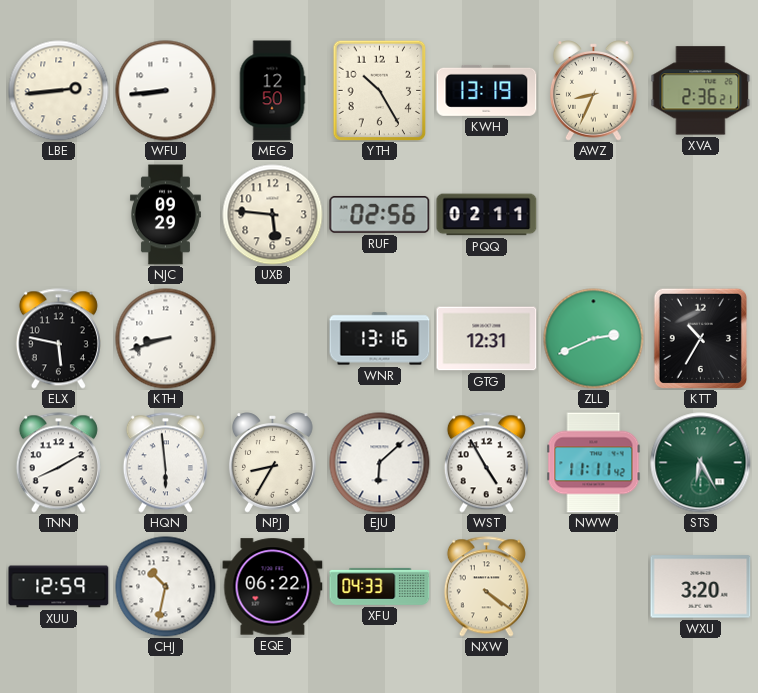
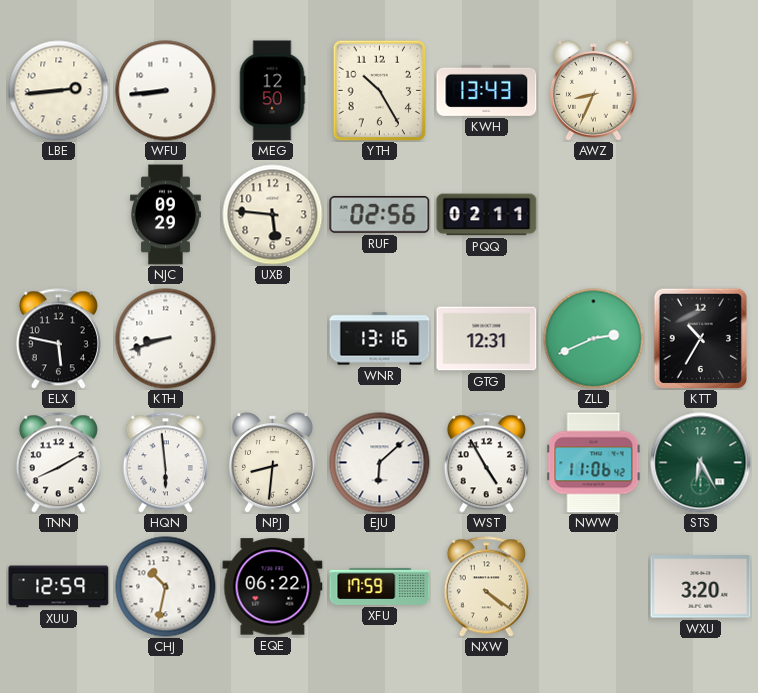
KWH: 13:19 -> 13:43
XVA: 2:36 -> none
NPJ: 8:35 -> 8:31
NWW: 11:11 -> 11:06
XFU: 04:33 -> 17:59
